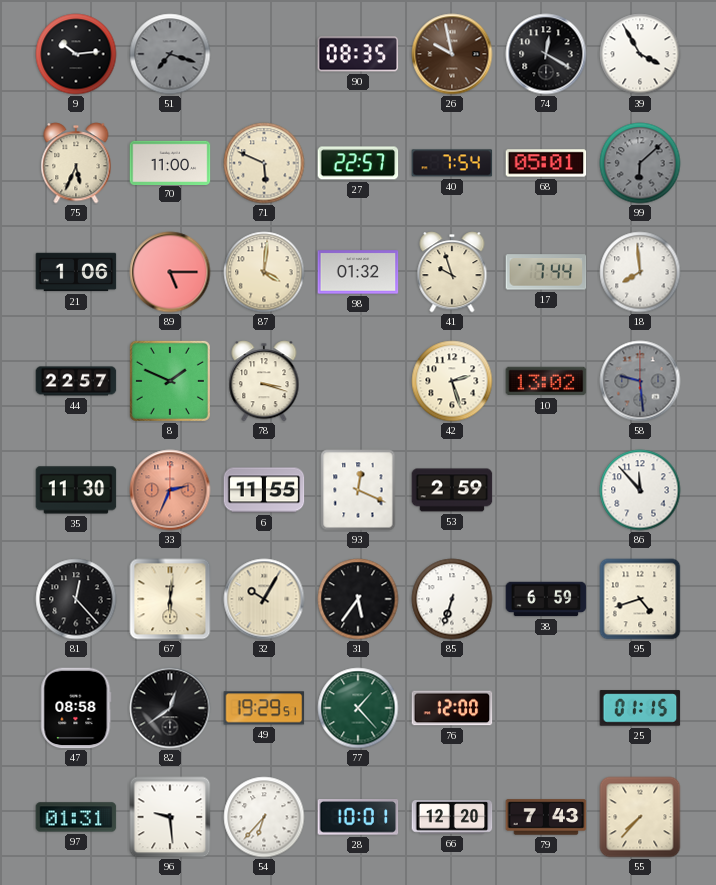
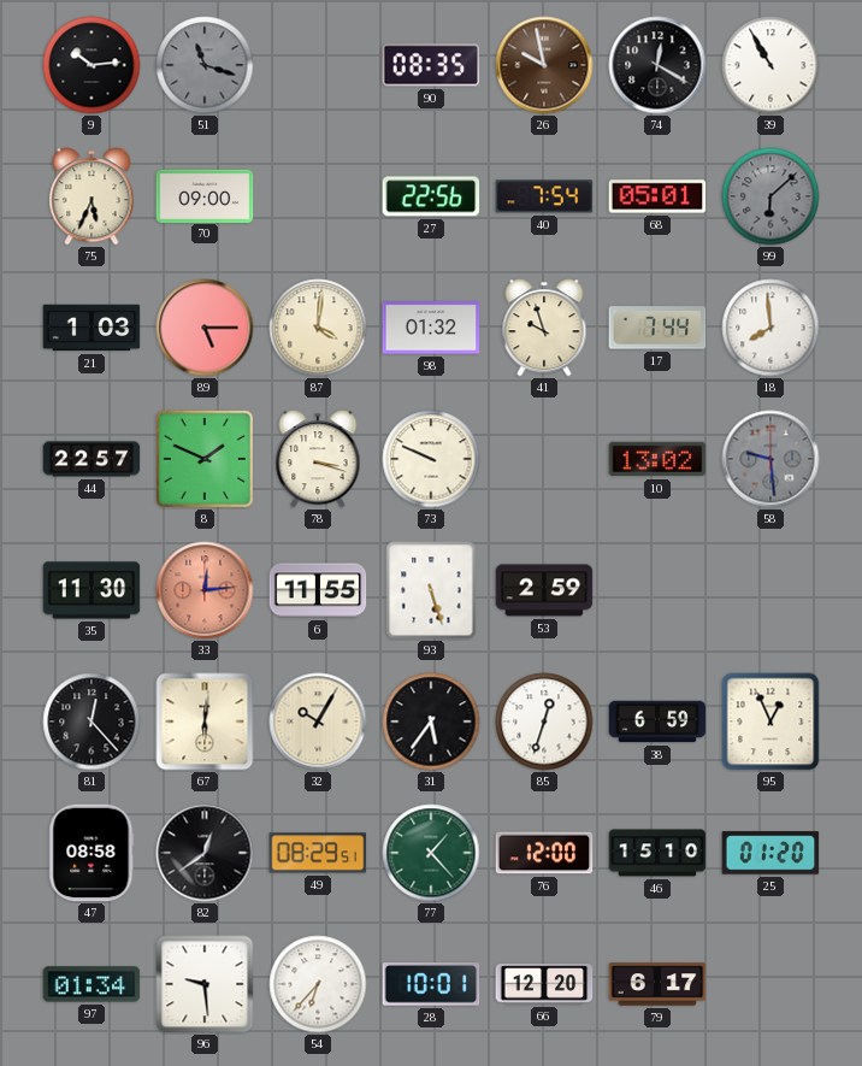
51: 7:18 -> 11:18
39: 3:55 -> 10:55
70: 11:00 -> 09:00
71: 5:49 -> none
27: 22:57 -> 22:56
21: 1:06 -> 1:03
73: none -> 9:49
42: 2:27 -> none
33: 2:34 -> 12:14
93: 12:19 -> 5:27
86: 11:53 -> none
85: 6:33 -> 12:33
95: 4:42 -> 12:56
49: 19:29 -> 08:29
46: none -> 15:10
25: 01:15 -> 01:20
97: 01:31 -> 01:34
79: 7:43 -> 6:17
55: 7:37 -> none
